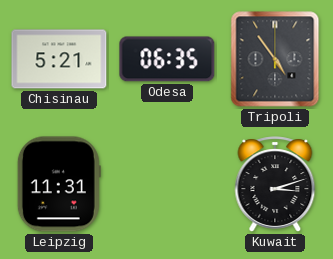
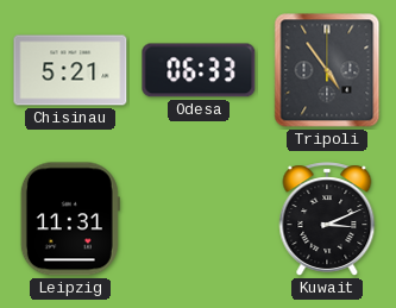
Odesa: 06:35 -> 06:33
Kuwait: 3:12 -> 3:11
